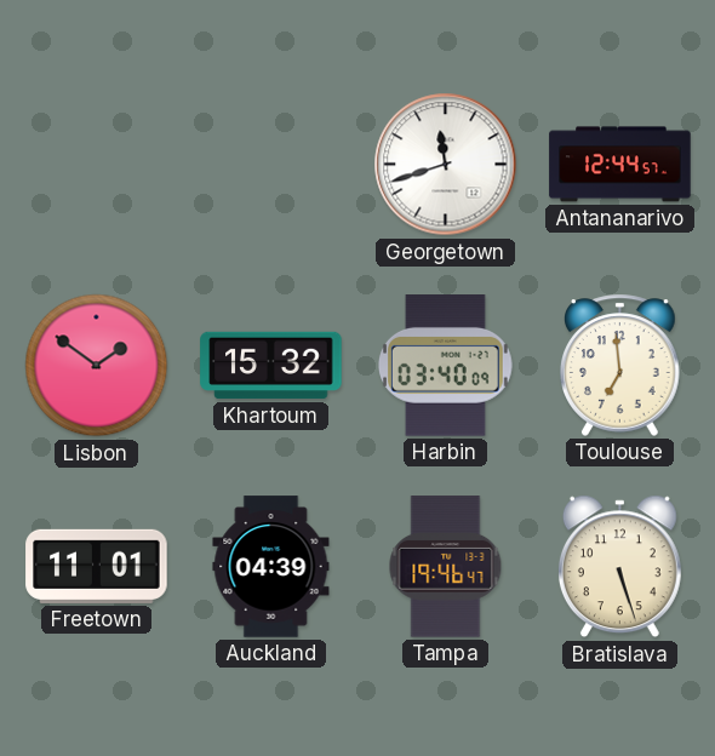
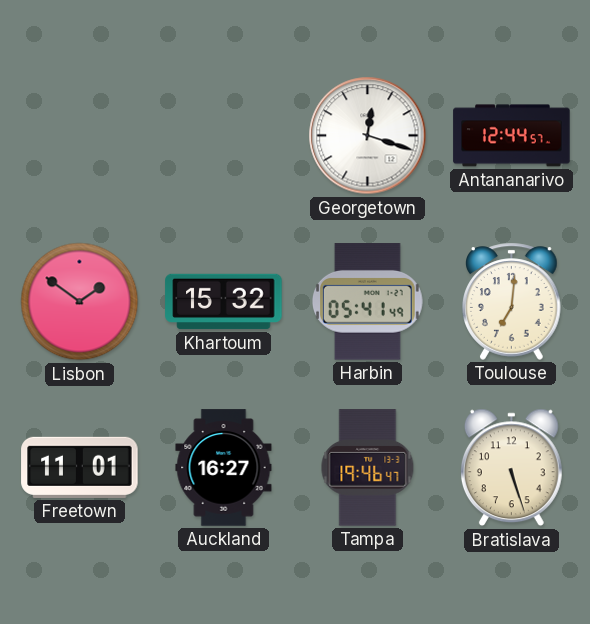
Georgetown: 11:42 -> 12:18
Harbin: 03:40 -> 05:41
Toulouse: 6:59 -> 7:01
Auckland: 04:39 -> 16:27
